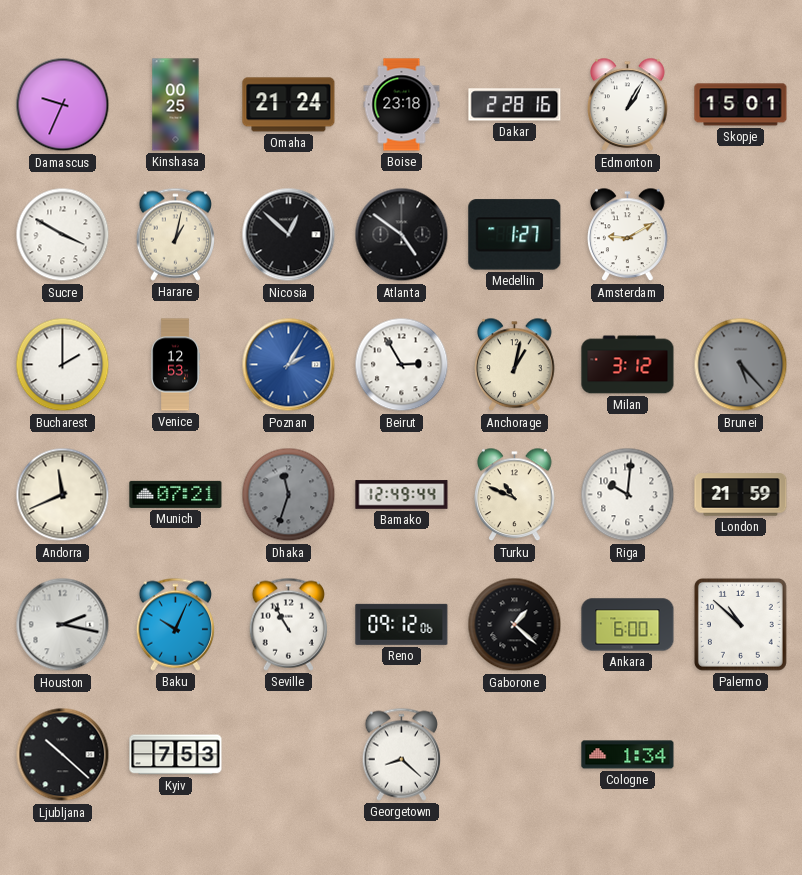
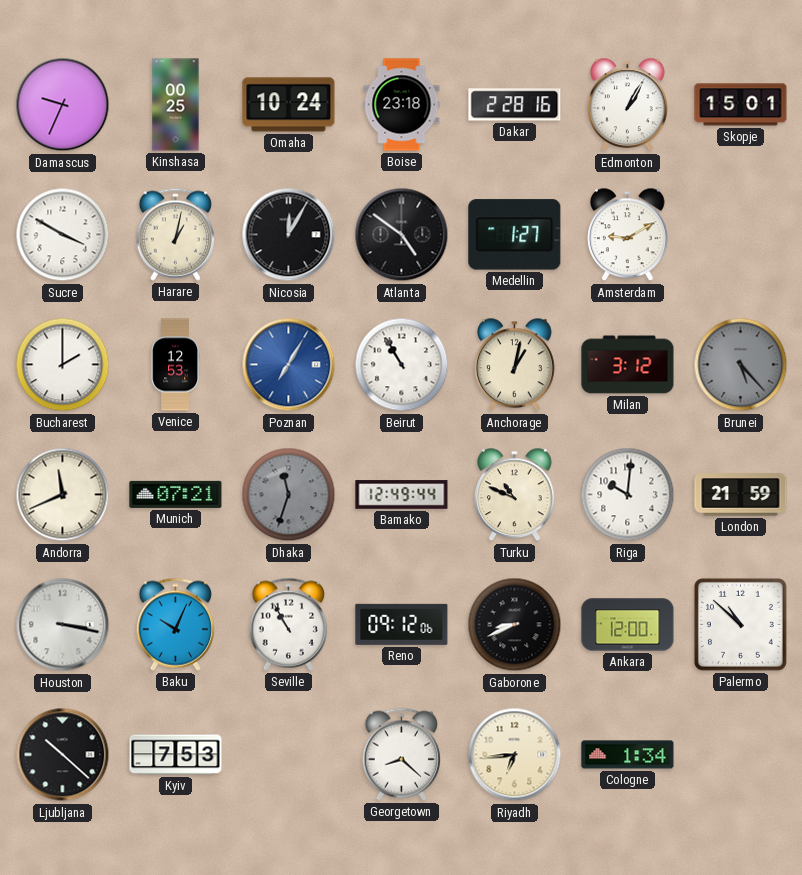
Omaha: 21:24 -> 10:24
Nicosia: 12:52 -> 12:05
Poznan: 2:05 -> 7:05
Beirut: 2:55 -> 10:55
Houston: 2:17 -> 3:17
Gaborone: 1:22 -> 8:41
Ankara: 6:00 -> 12:00
Riyadh: none -> 6:44
